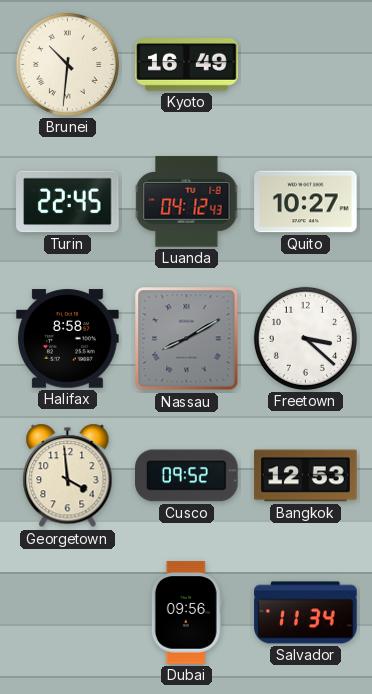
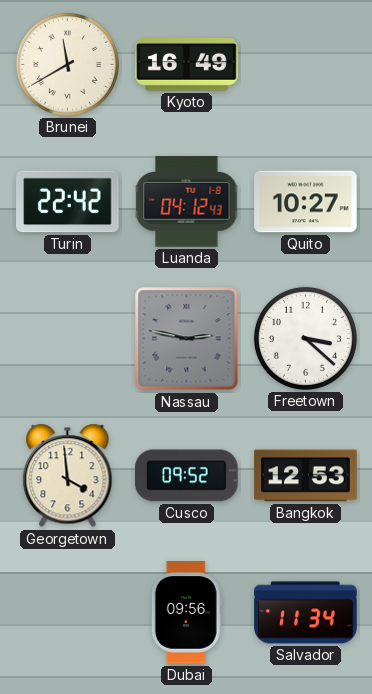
Brunei: 10:31 -> 11:40
Turin: 22:45 -> 22:42
Halifax: 8:58 -> none
Nassau: 8:10 -> 2:47
